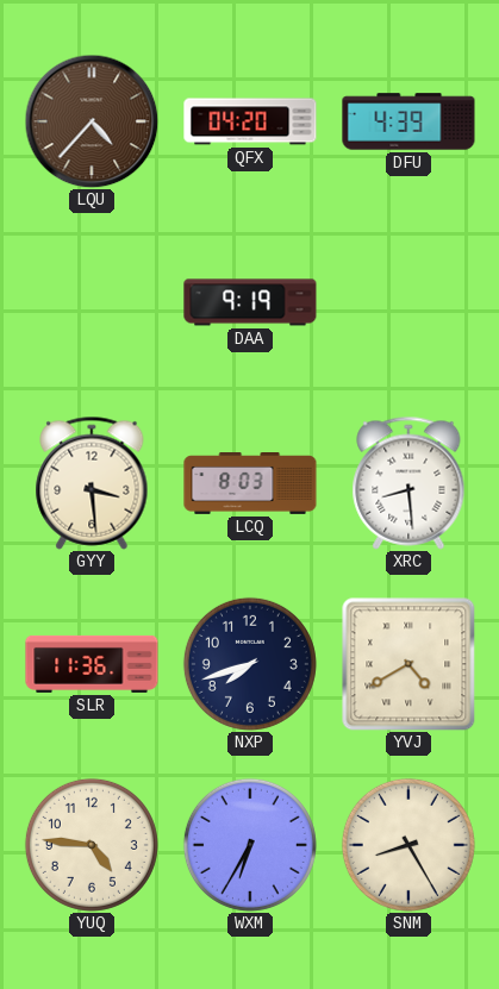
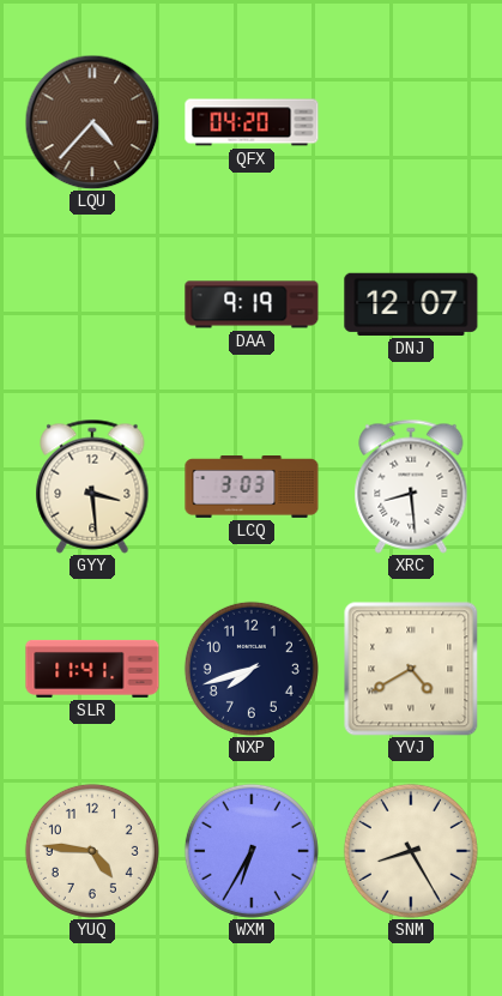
DFU: 4:39 -> none
DNJ: none -> 12:07
LCQ: 8:03 -> 3:03
SLR: 11:36 -> 11:41
